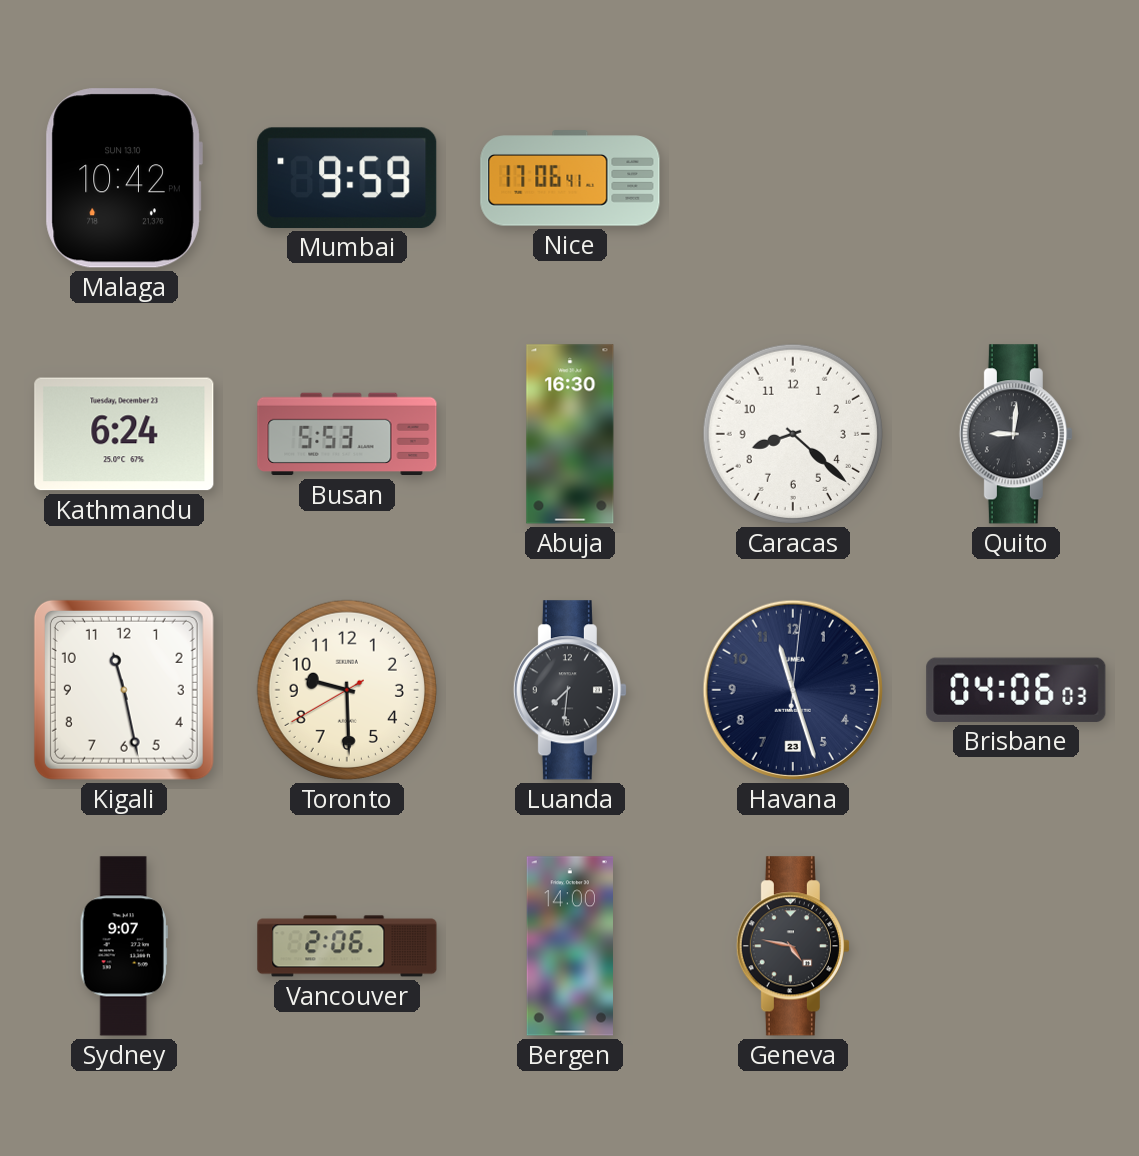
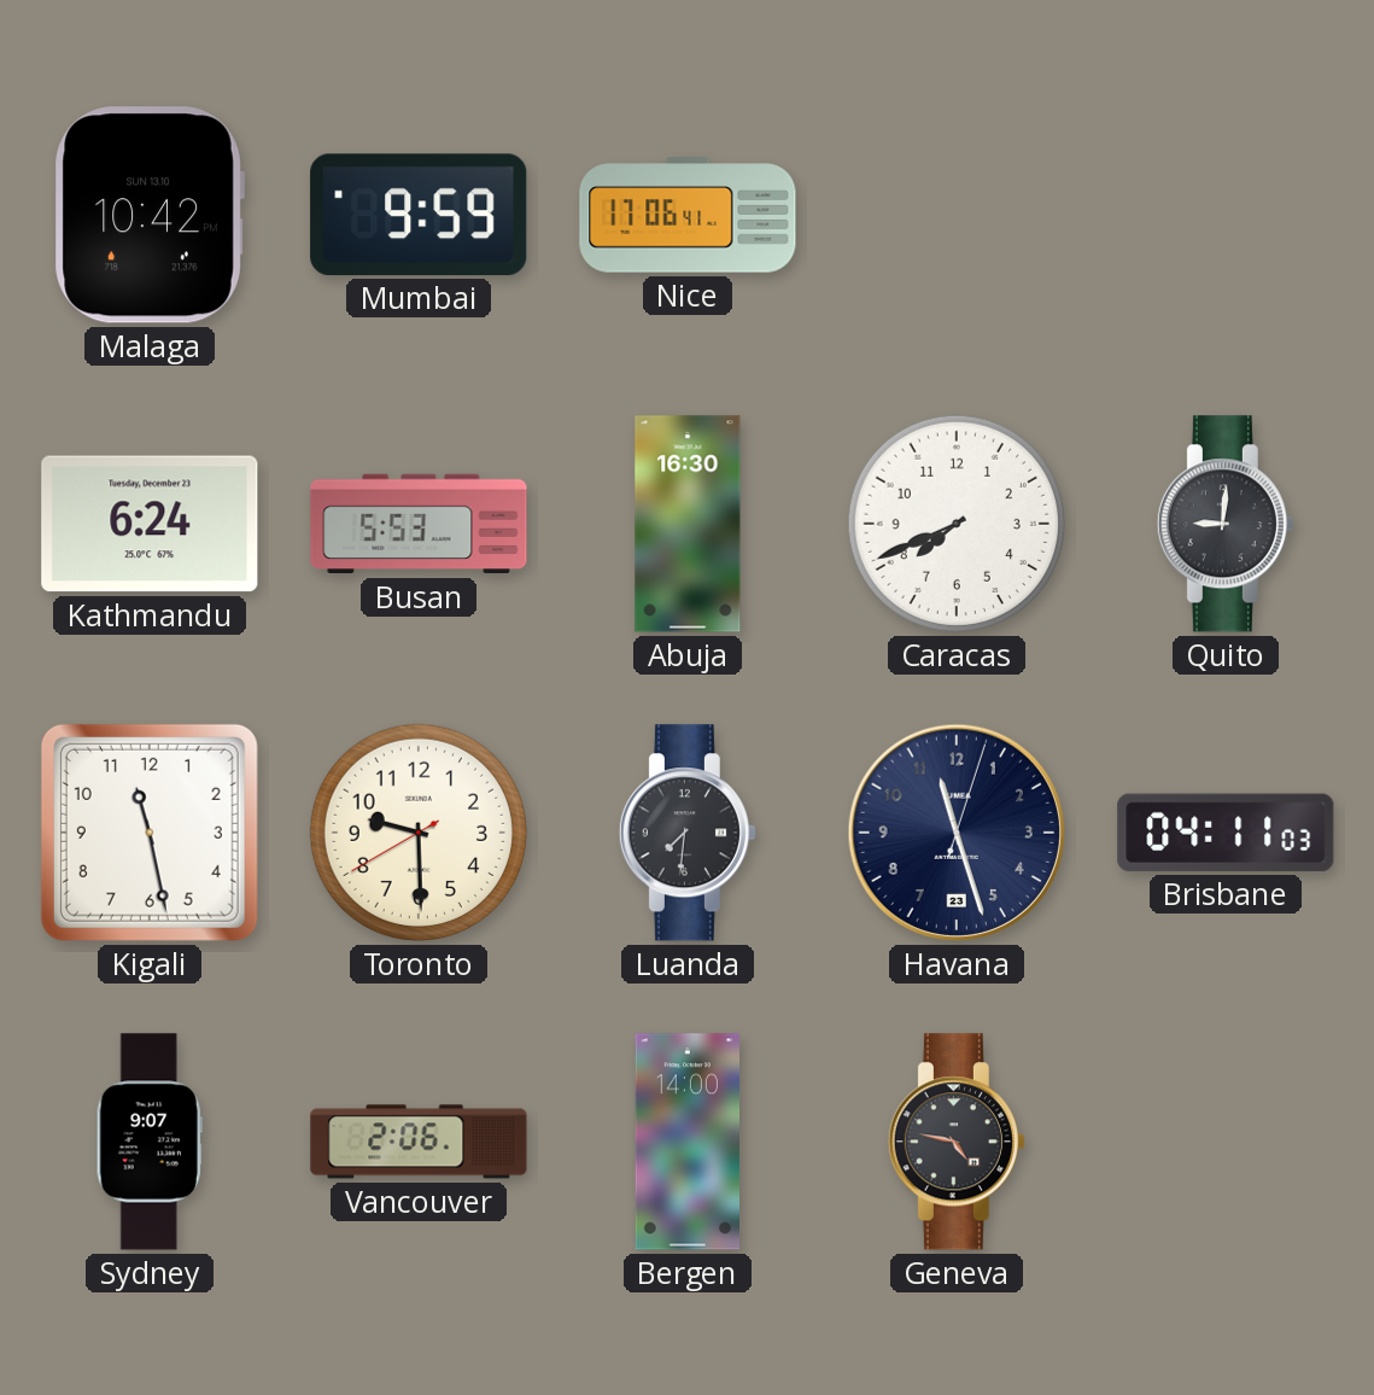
Caracas: 8:22 -> 7:41
Havana: 11:27:01 -> 11:27:03
Brisbane: 04:06 -> 04:11
